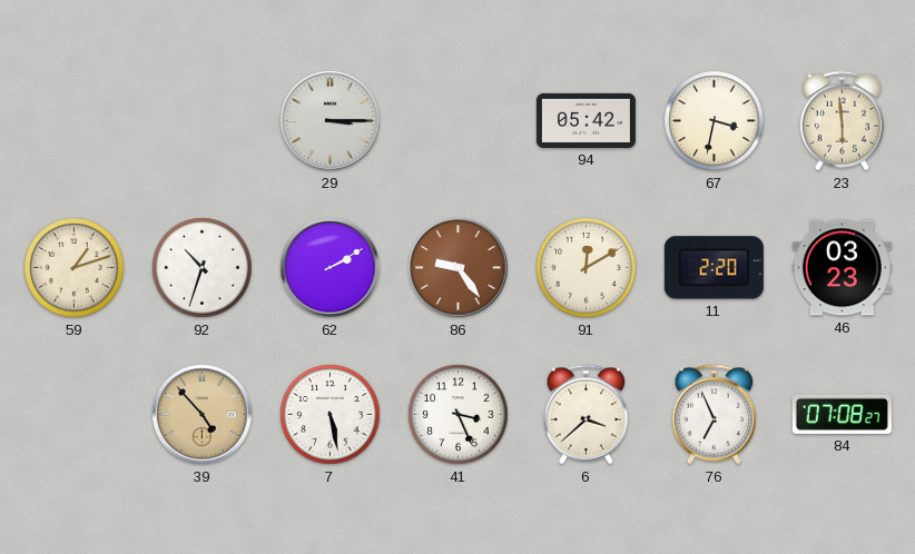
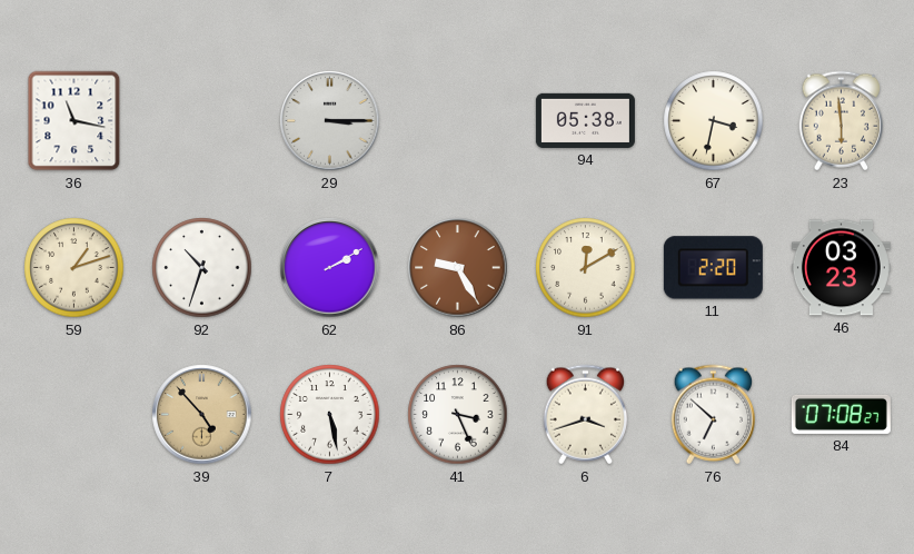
36: none -> 11:17
94: 05:42 -> 05:38
86: 9:24 -> 9:25
6: 3:38 -> 3:42
76: 6:56 -> 6:52
